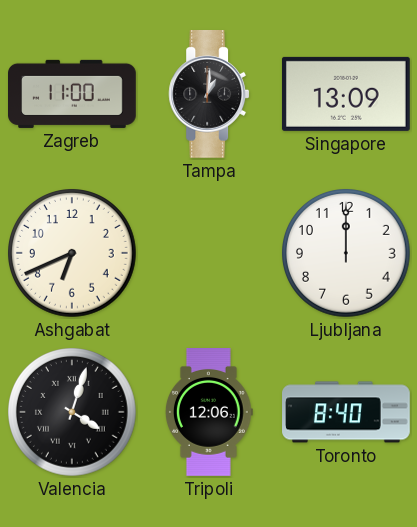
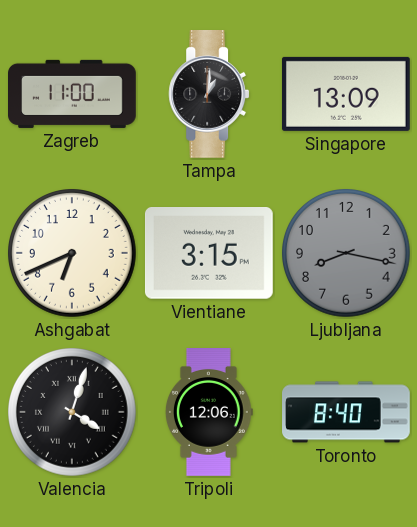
Vientiane: none -> 3:15
Ljubljana: 12:00 -> 8:17
Ljubljana dial: white -> grey
